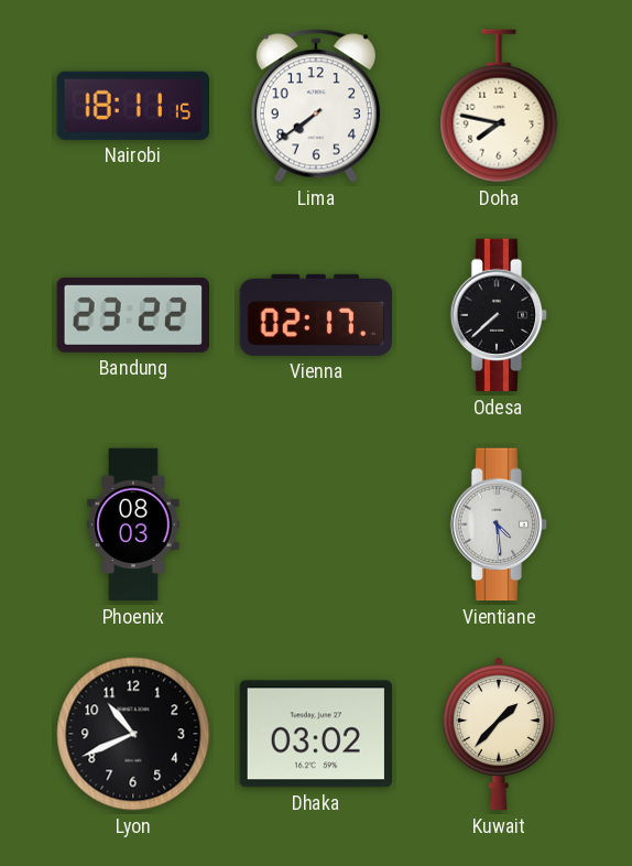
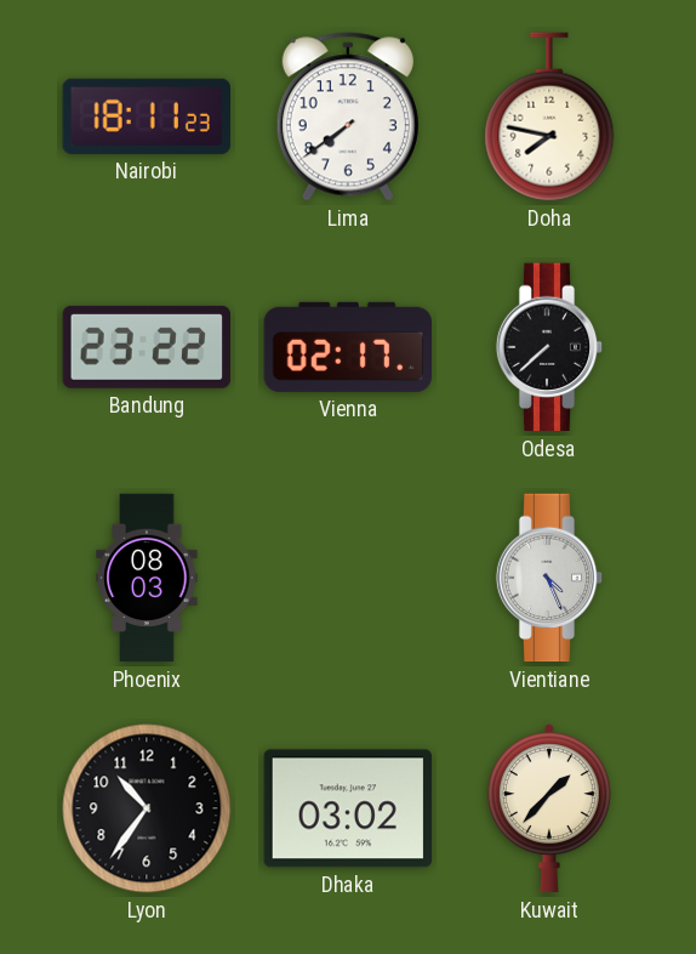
Nairobi: 18:11:15 -> 18:11:23
Vientiane: 4:29 -> 4:26
Lyon: 10:41 -> 10:36
